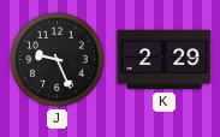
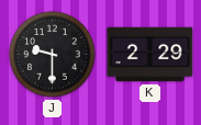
J: 9:26 -> 9:30
